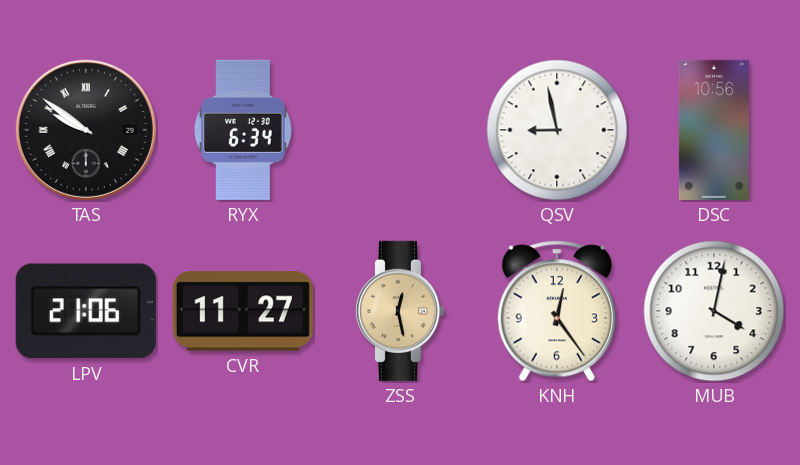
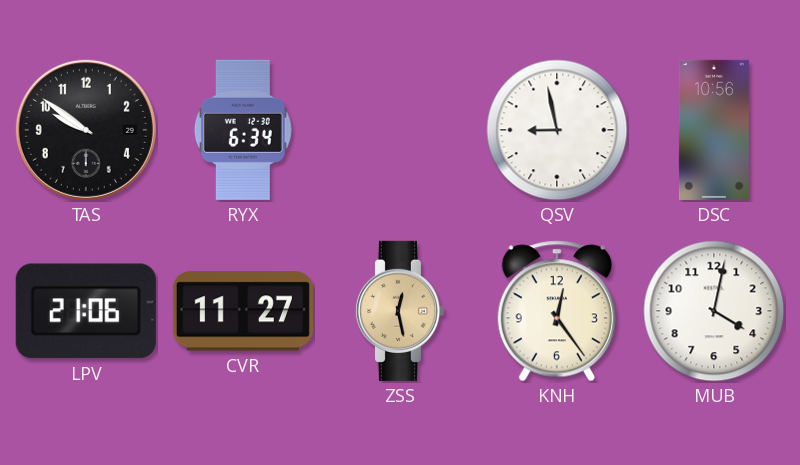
TAS numerals: Roman -> Arabic
